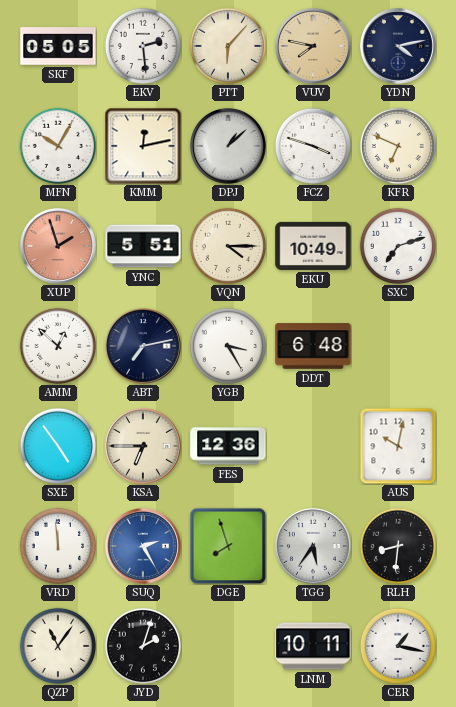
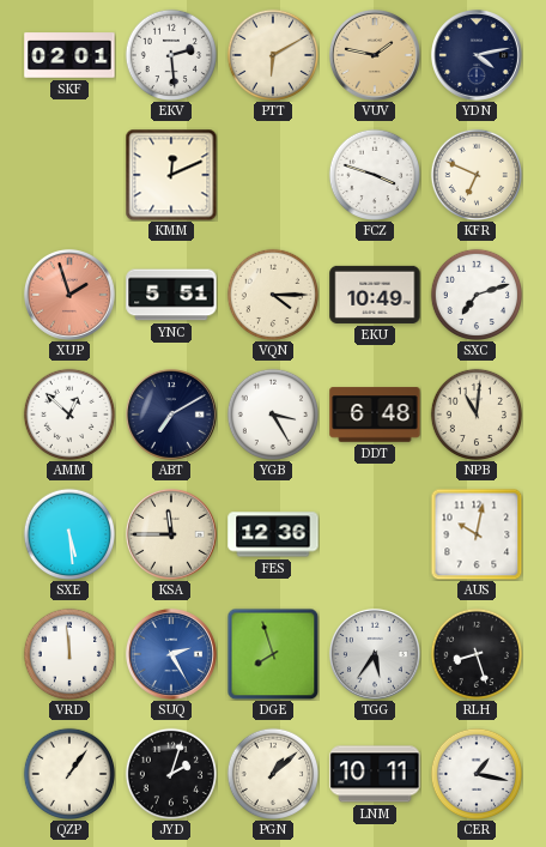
SKF: 05:05 -> 02:01
PTT: 6:07 -> 6:10
VUV: 7:47 -> 1:47
MFN: 10:05 -> none
KMM: 12:13 -> 12:11
DPJ: 1:08 -> none
ABT: 7:13 -> 7:10
NPB: none -> 11:01
SXE: 4:54 -> 5:29
KSA: 6:45 -> 11:45
RLH: 8:31 -> 8:27
QZP: 11:06 -> 1:06
PGN: none -> 1:08
